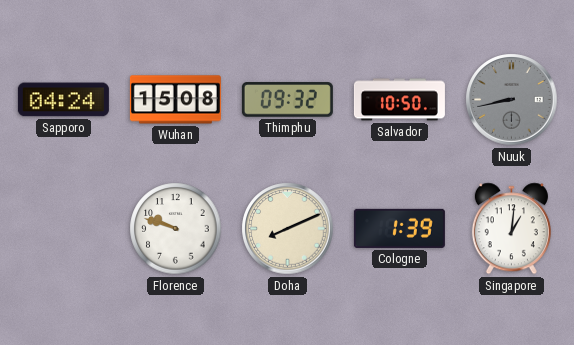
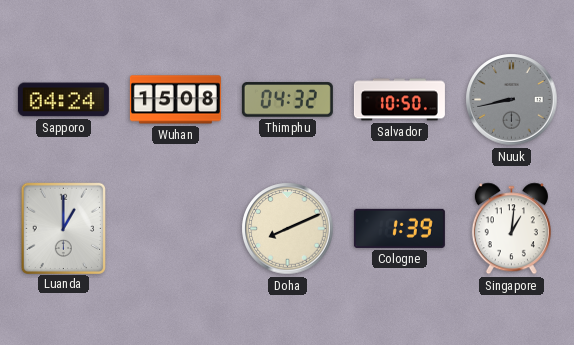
Thimphu: 09:32 -> 04:32
Luanda: none -> 1:00
Florence: 9:48 -> none
